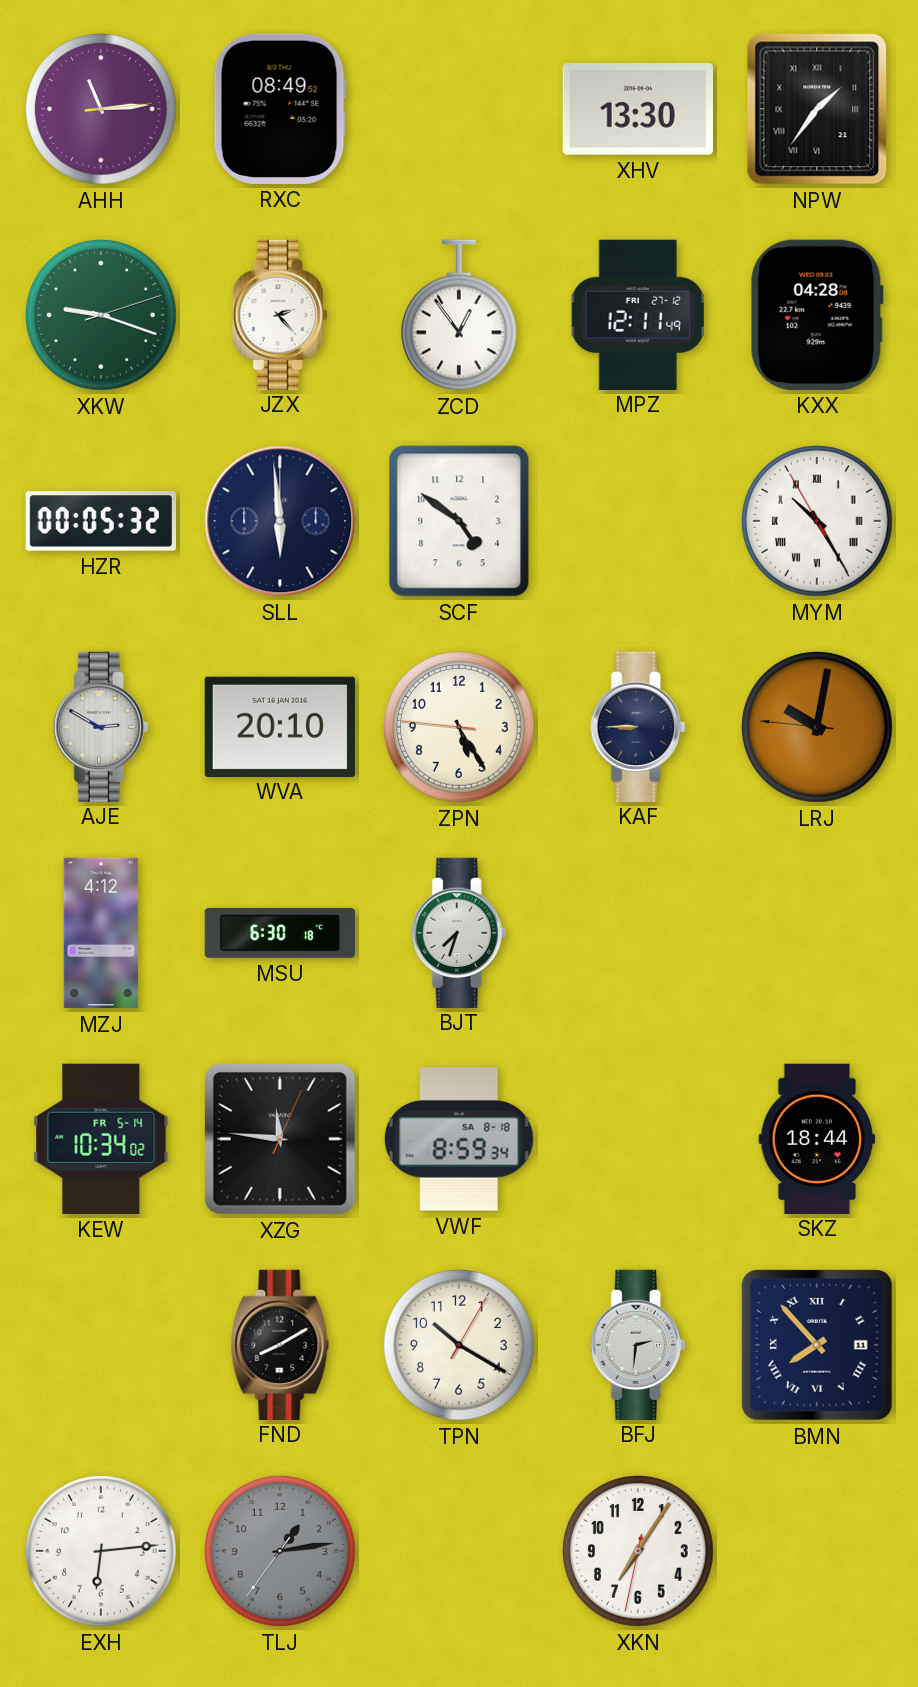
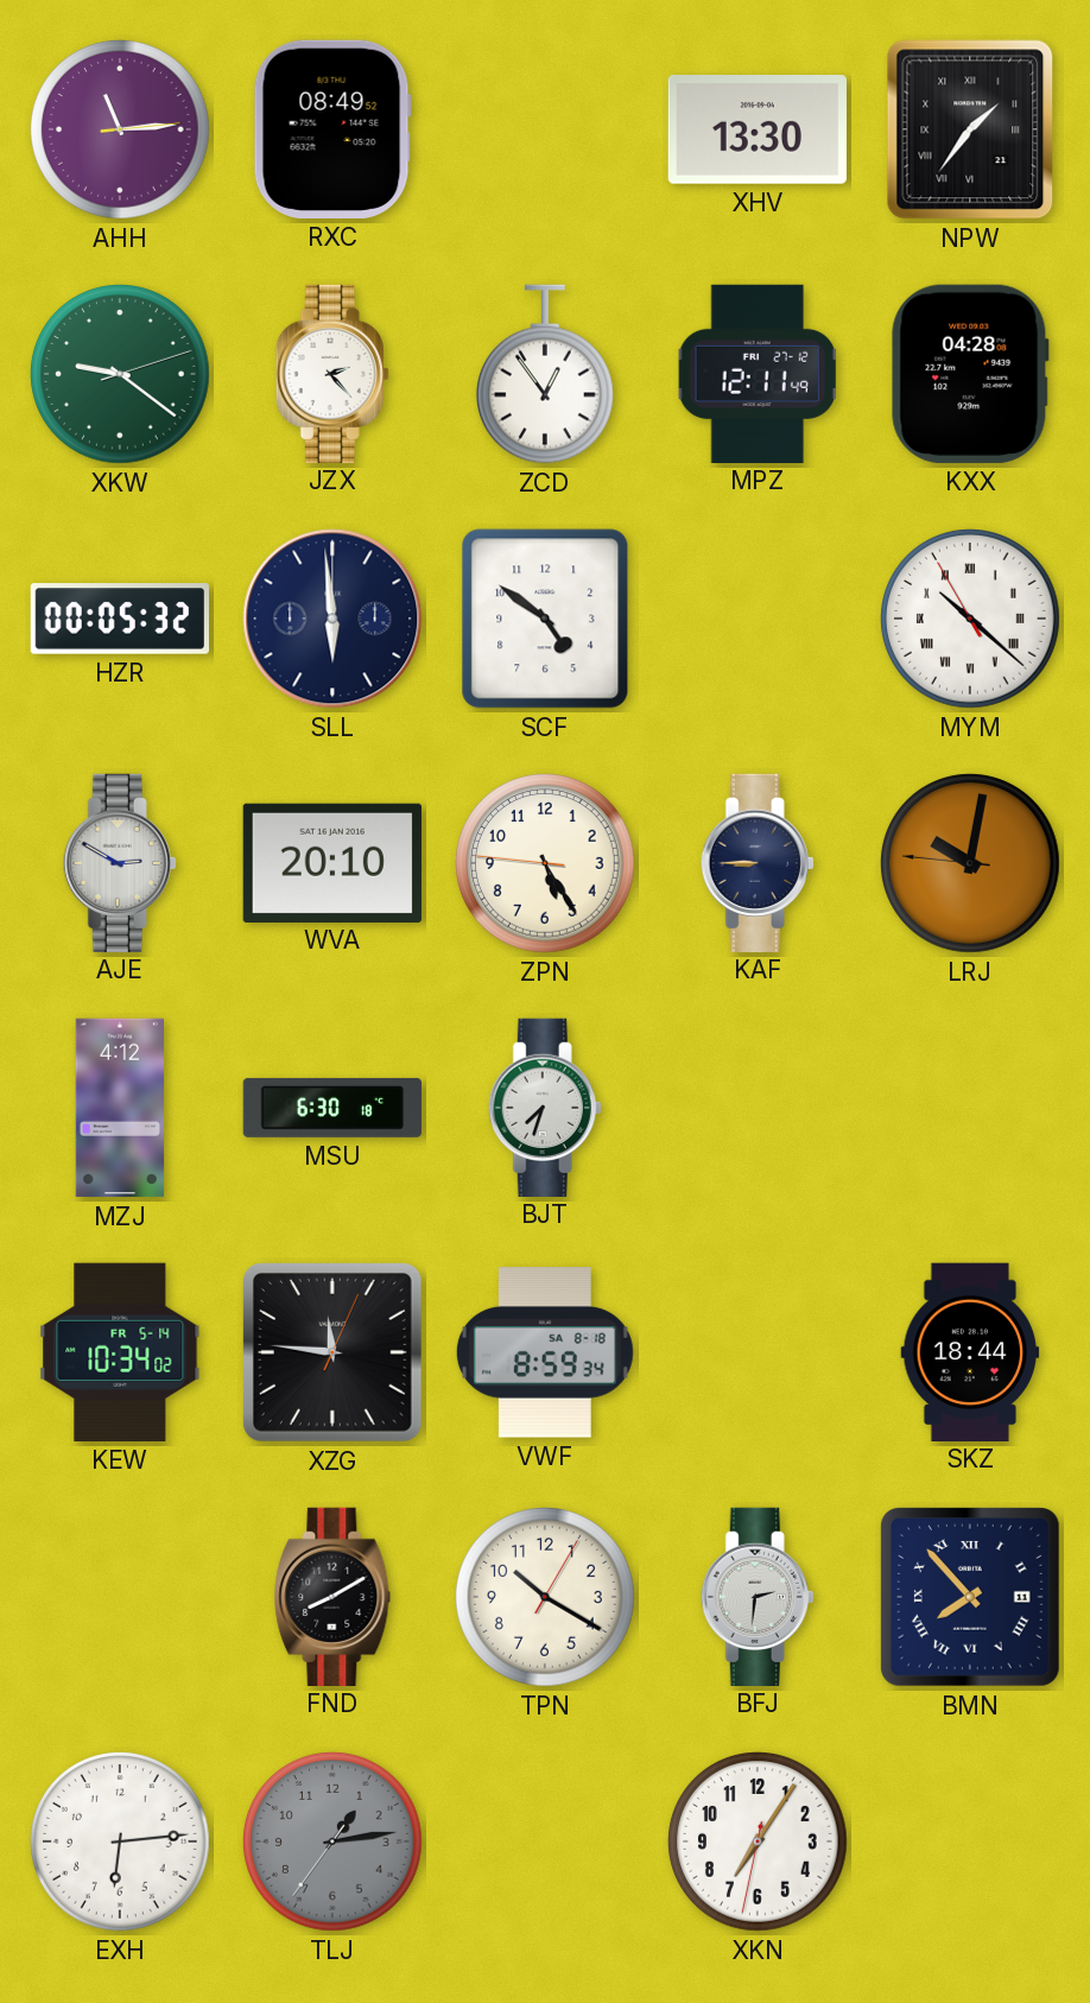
XKW: 9:18 -> 9:21
MYM: 10:24 -> 10:21
